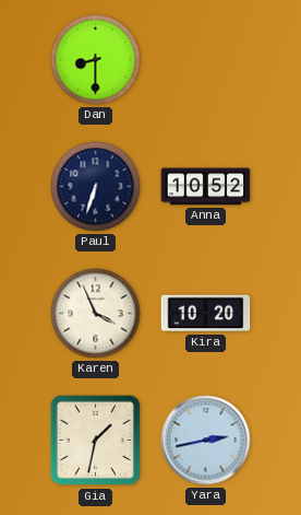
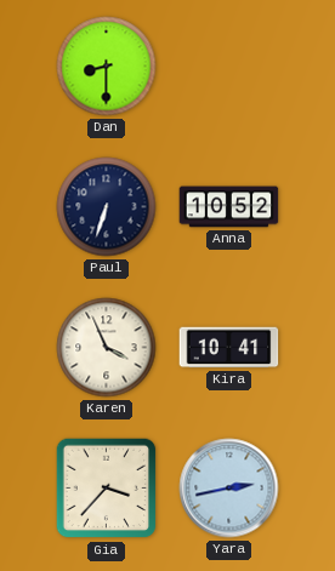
Kira: 10:20 -> 10:41
Gia: 1:32 -> 3:37
